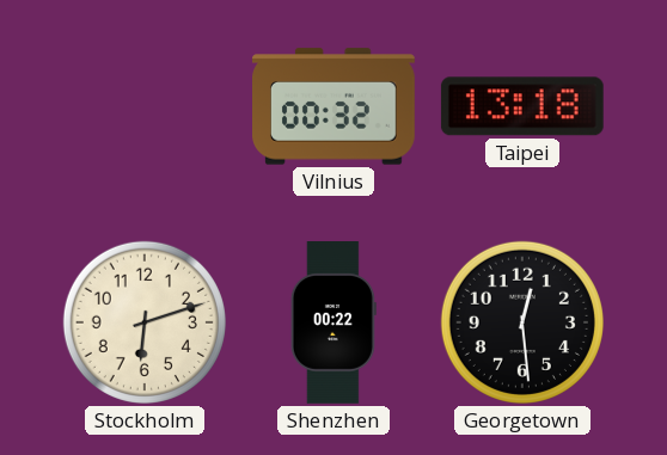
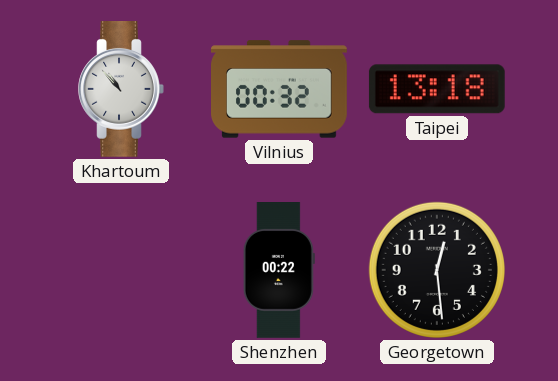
Khartoum: none -> 10:53
Stockholm: 6:12 -> none
